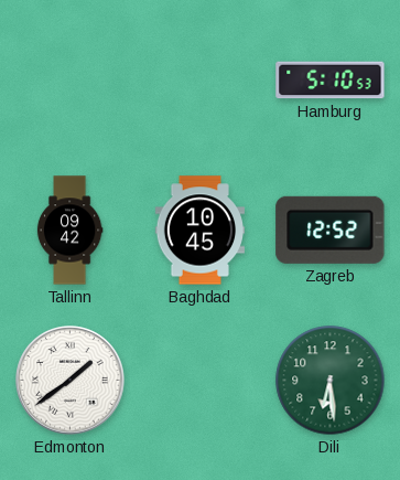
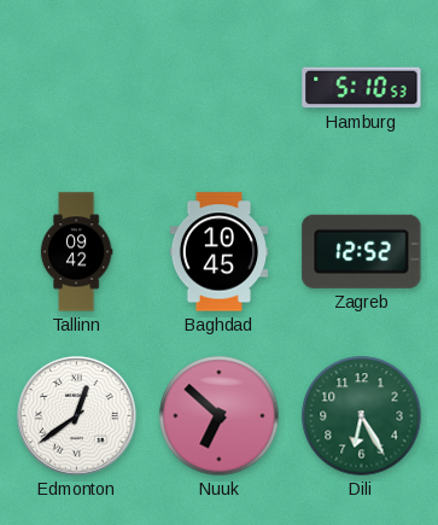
Edmonton: 1:39 -> 12:39
Nuuk: none -> 6:52
Dili: 6:29 -> 6:25
